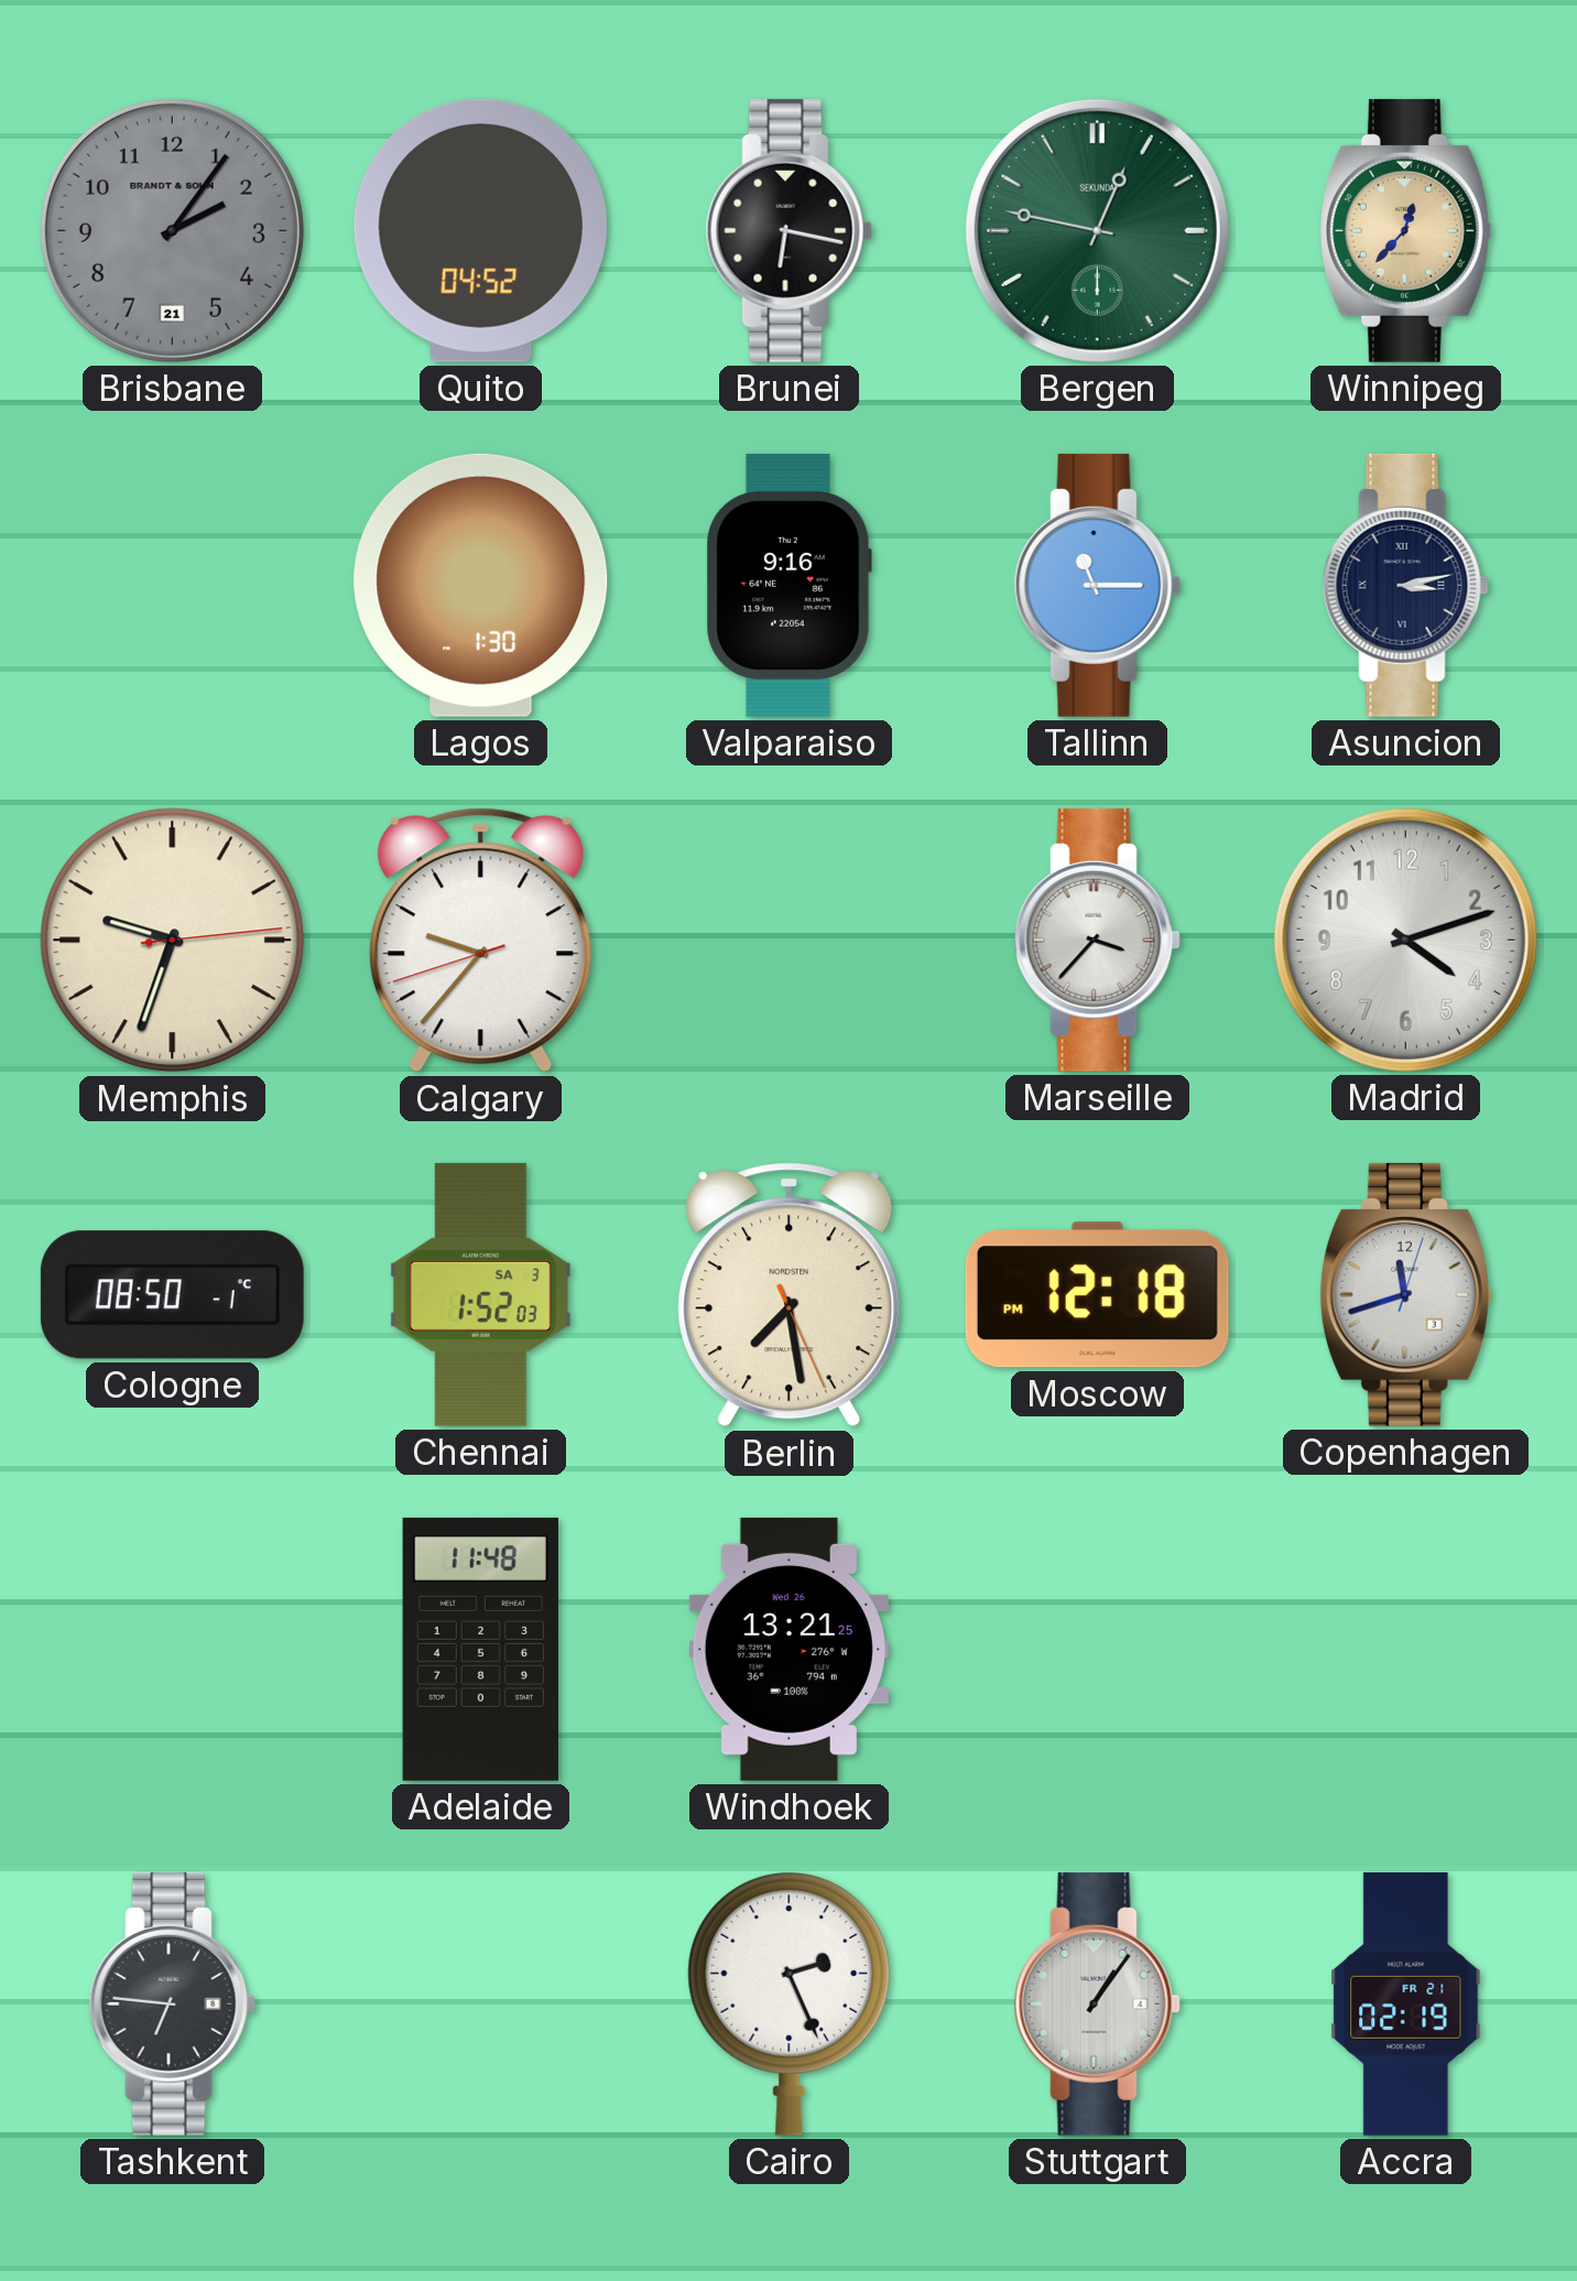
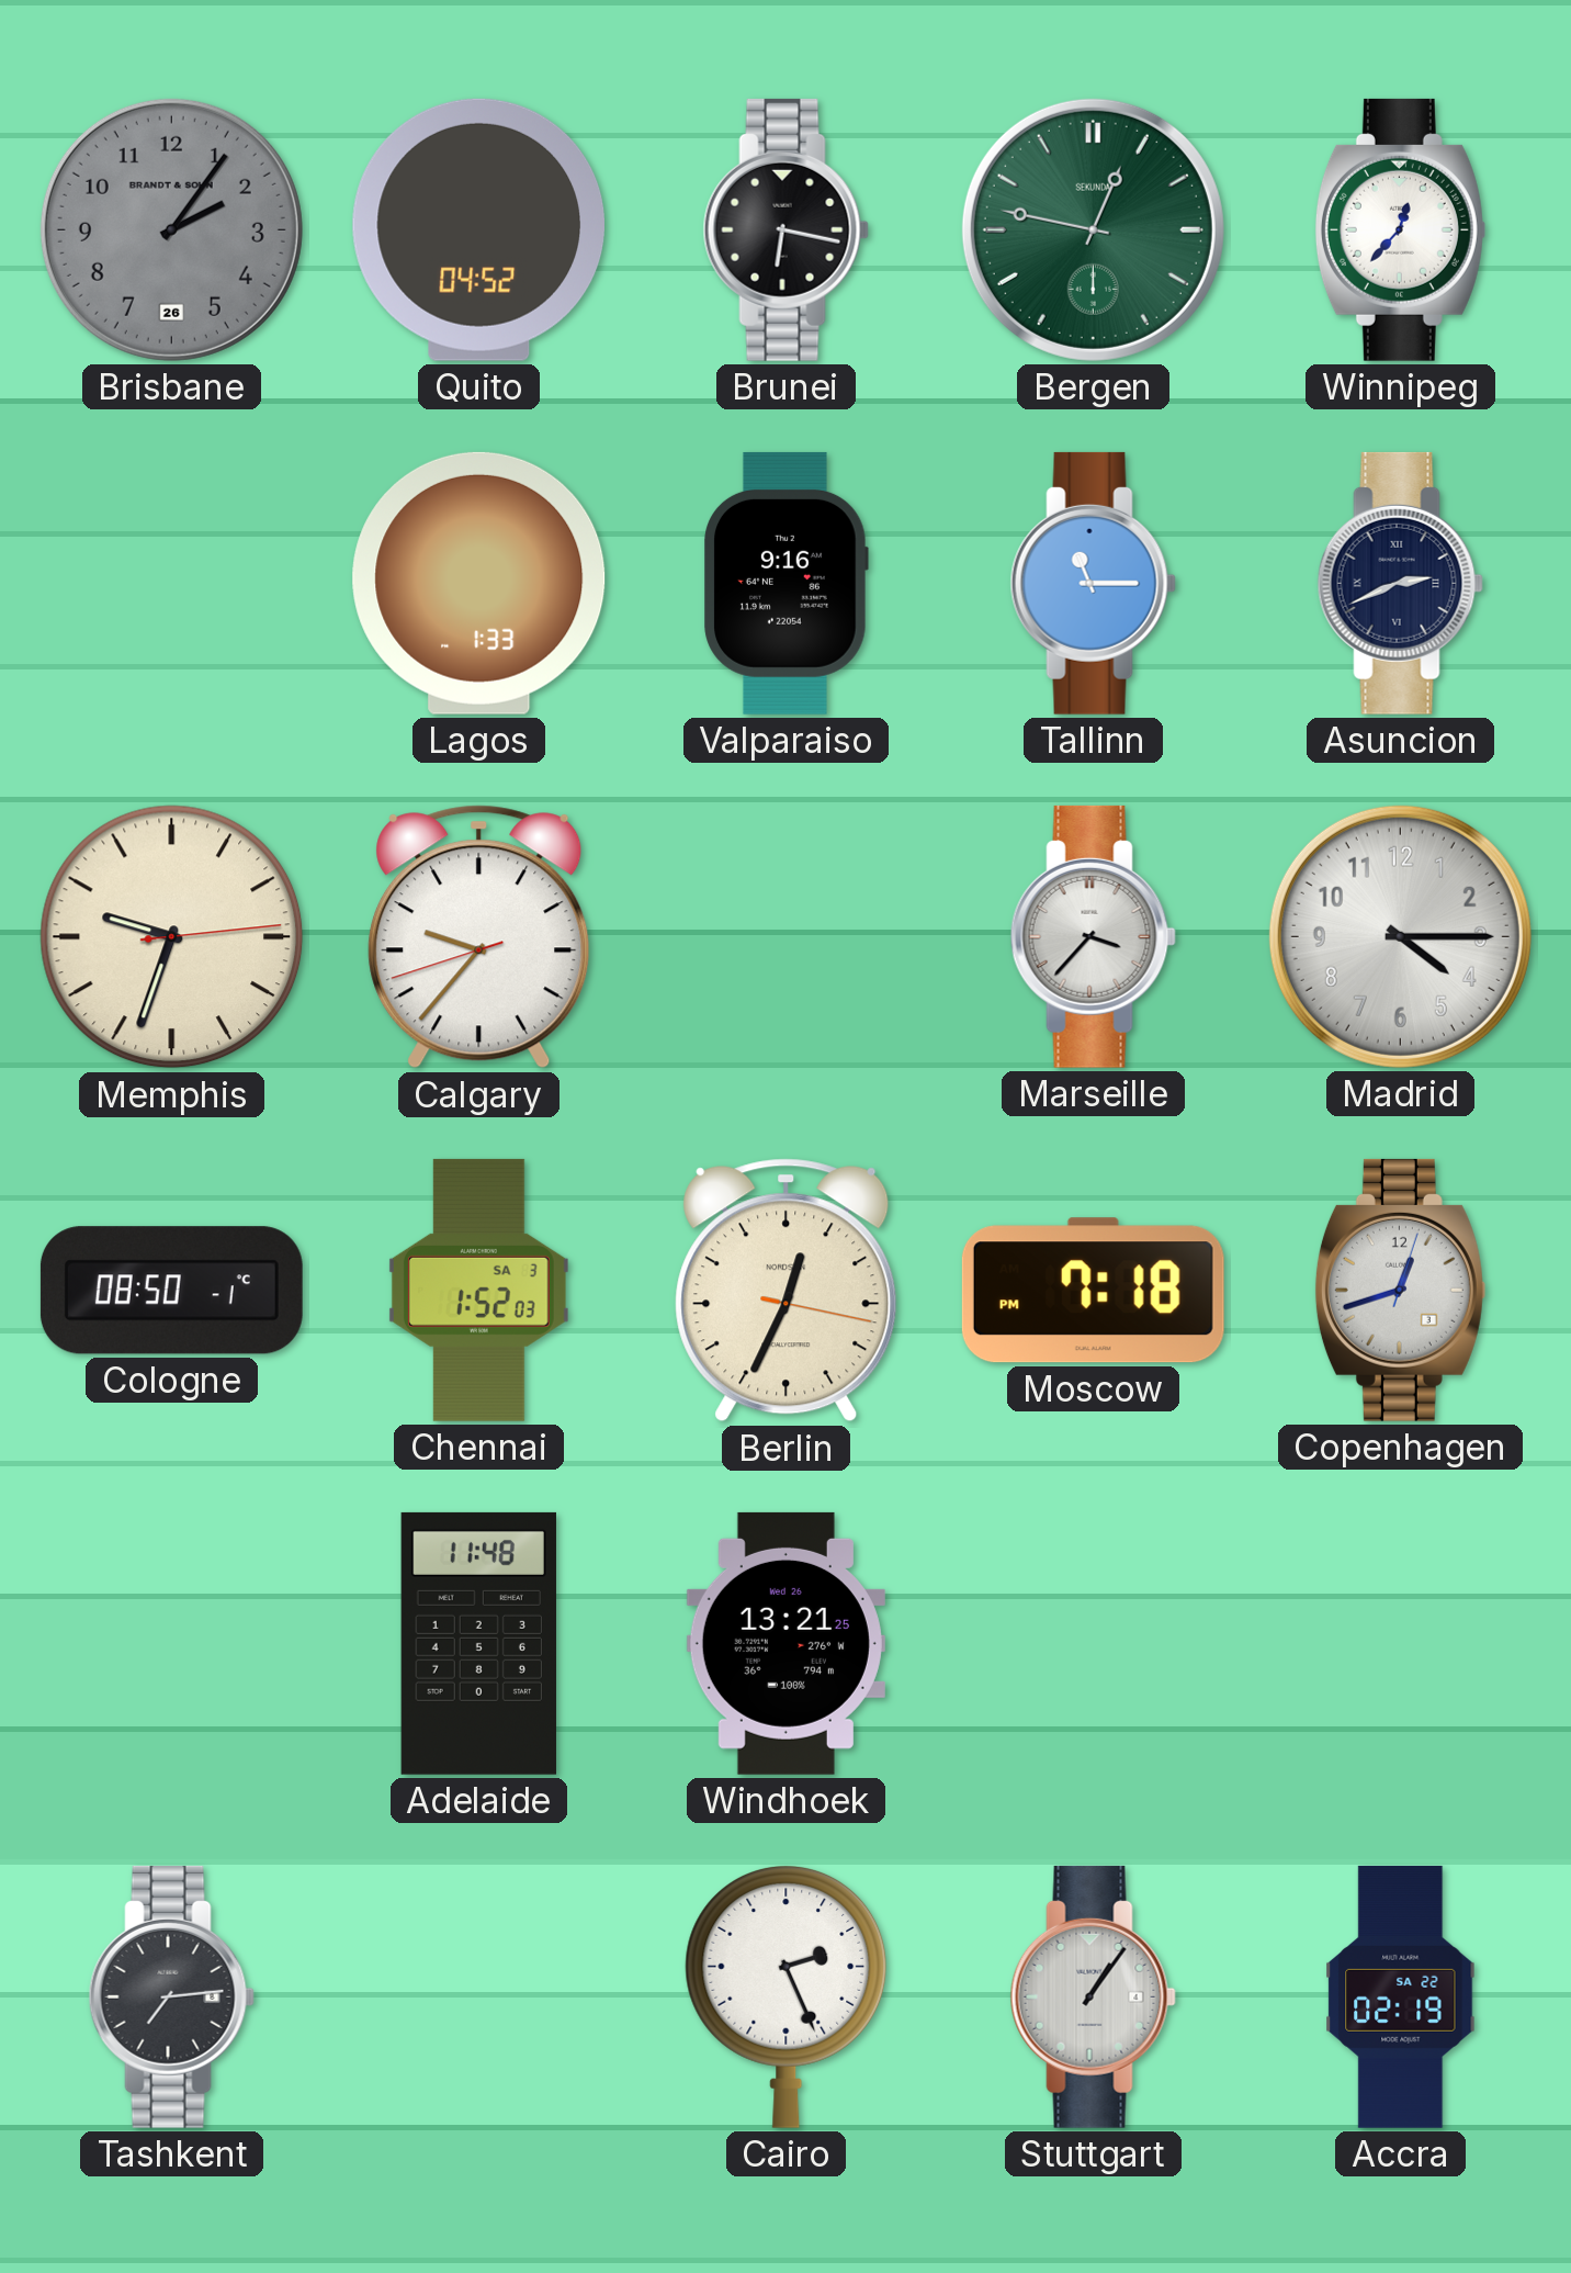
Brisbane date: 21 -> 26
Winnipeg dial: champagne -> white
Lagos: 1:30 -> 1:33
Asuncion: 3:13 -> 2:41
Madrid: 4:12 -> 4:15
Berlin: 7:28 -> 12:34
Moscow: 12:18 -> 7:18
Copenhagen: 11:42 -> 12:42
Tashkent: 6:46 -> 7:14
Accra date: FR 21 -> SA 22
